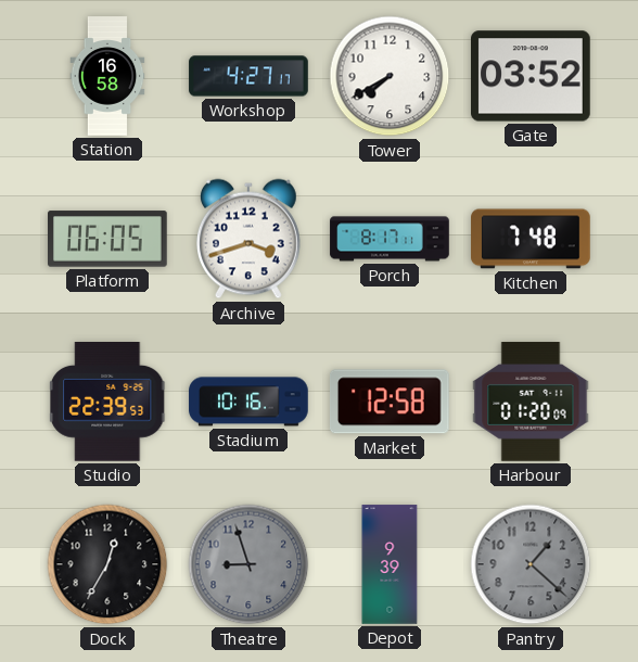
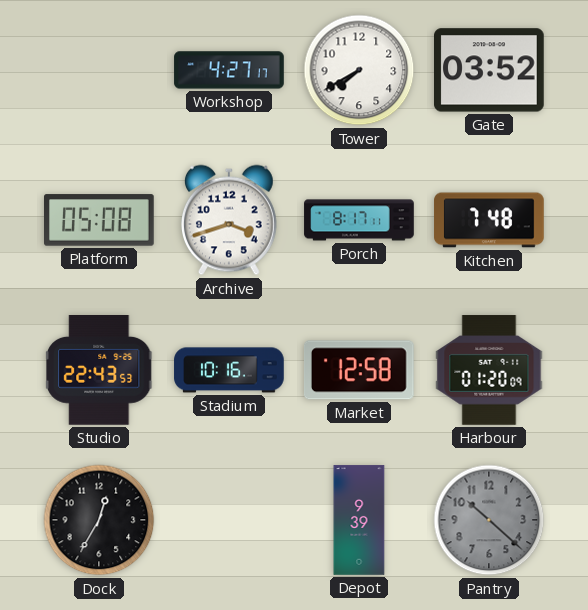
Station: 16:58 -> none
Platform: 06:05 -> 05:08
Studio: 22:39 -> 22:43
Theatre: 8:57 -> none
Pantry: 1:22 -> 10:22
